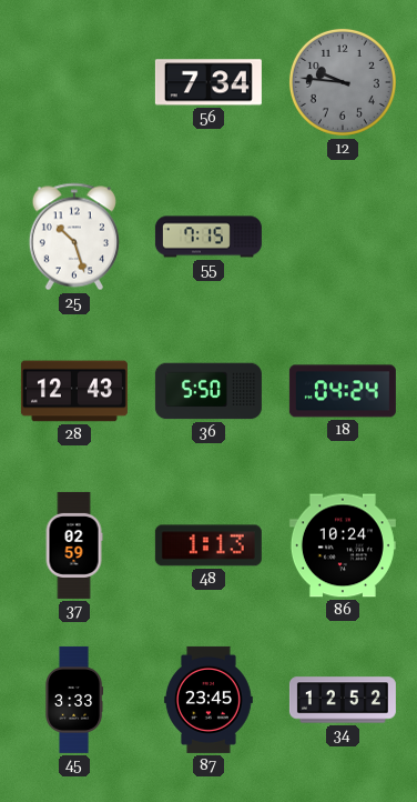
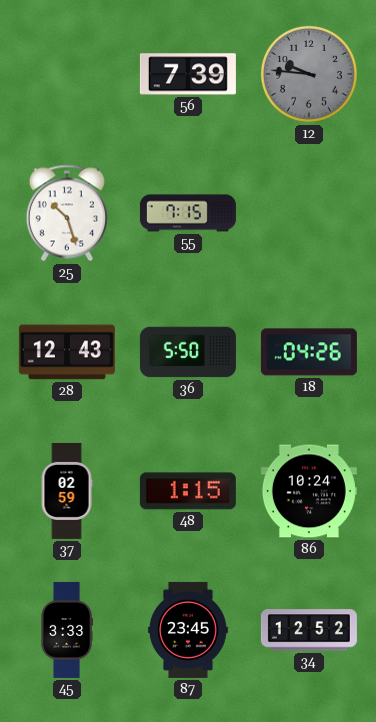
56: 7:34 -> 7:39
18: 04:24 -> 04:26
48: 1:13 -> 1:15
